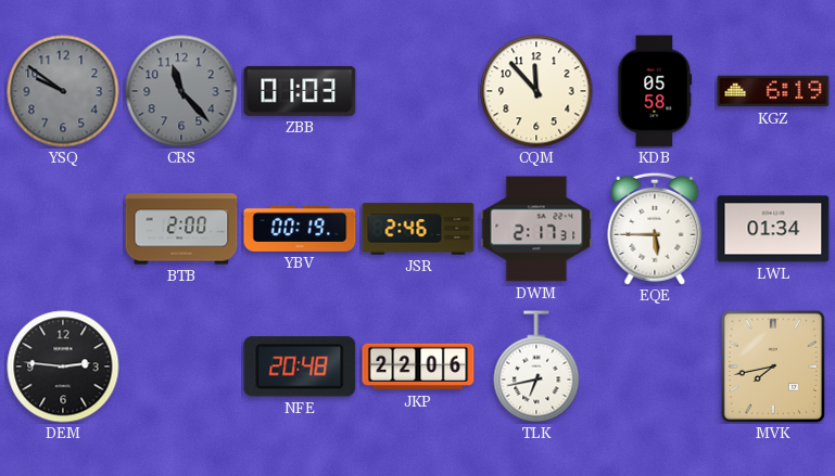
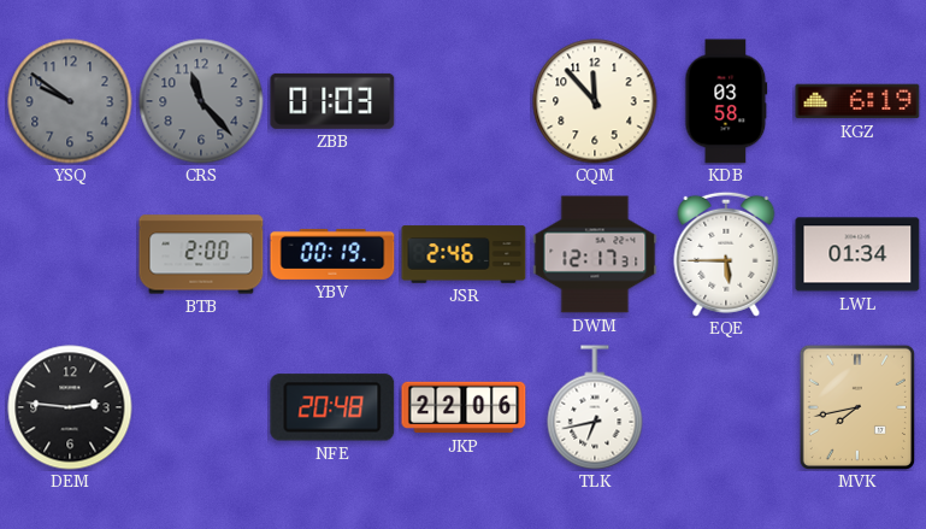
KDB: 05:58 -> 03:58
DWM: 2:17 -> 12:17
